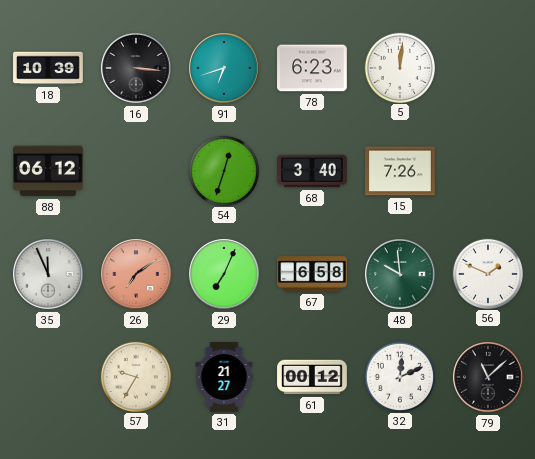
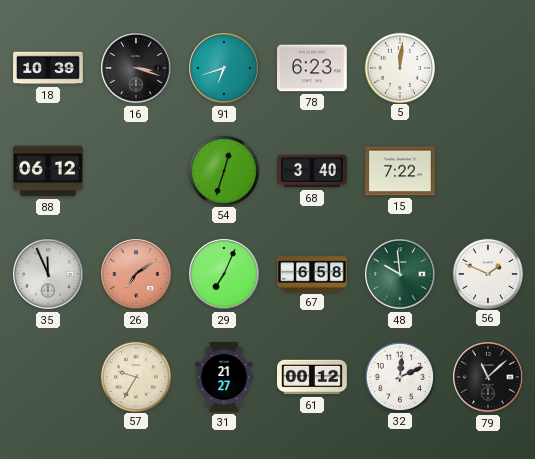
16: 3:16 -> 3:18
15: 7:26 -> 7:22
